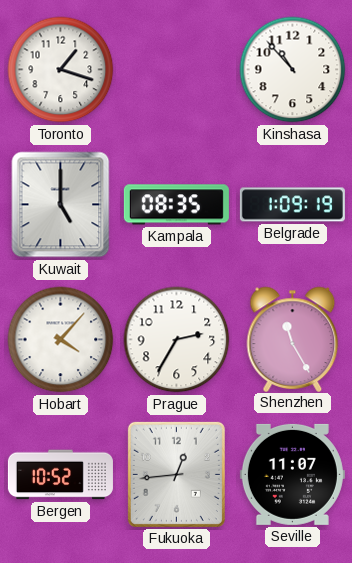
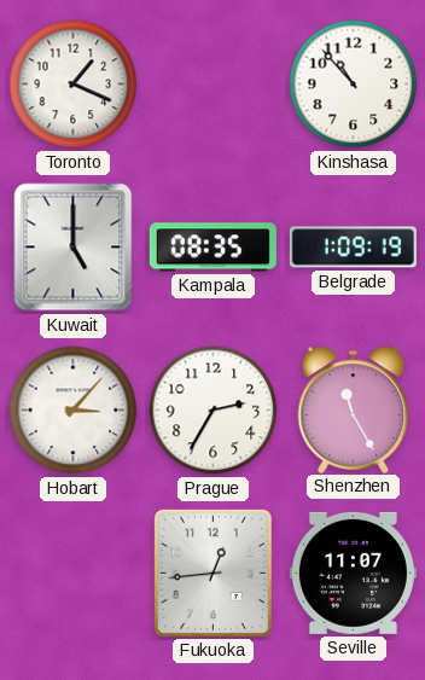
Toronto: 1:18 -> 1:19
Hobart: 4:07 -> 3:07
Bergen: 10:52 -> none
